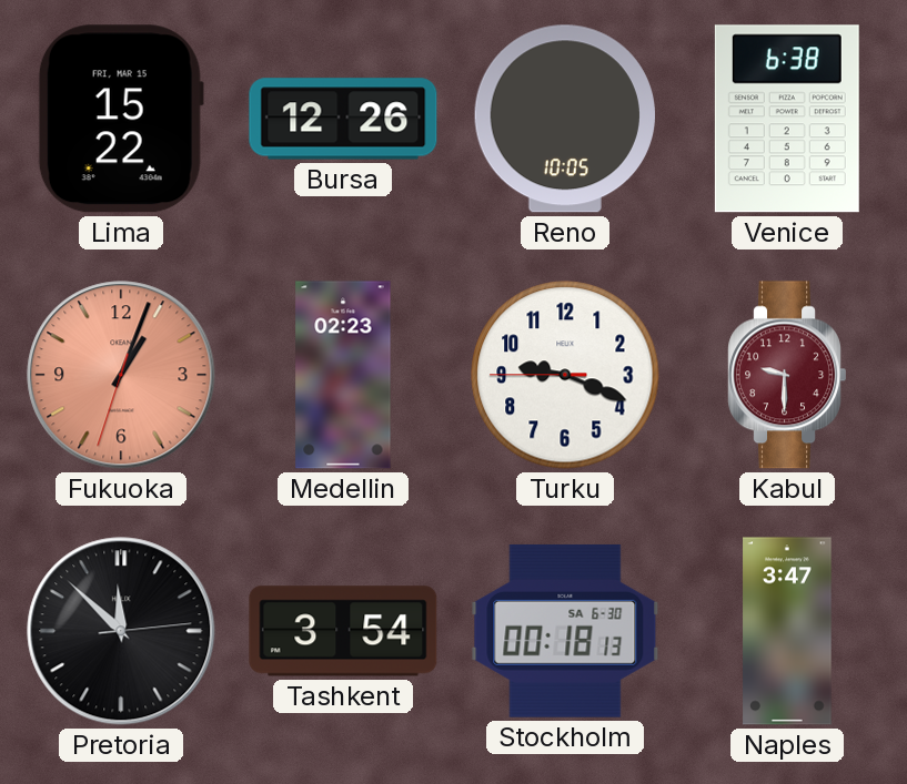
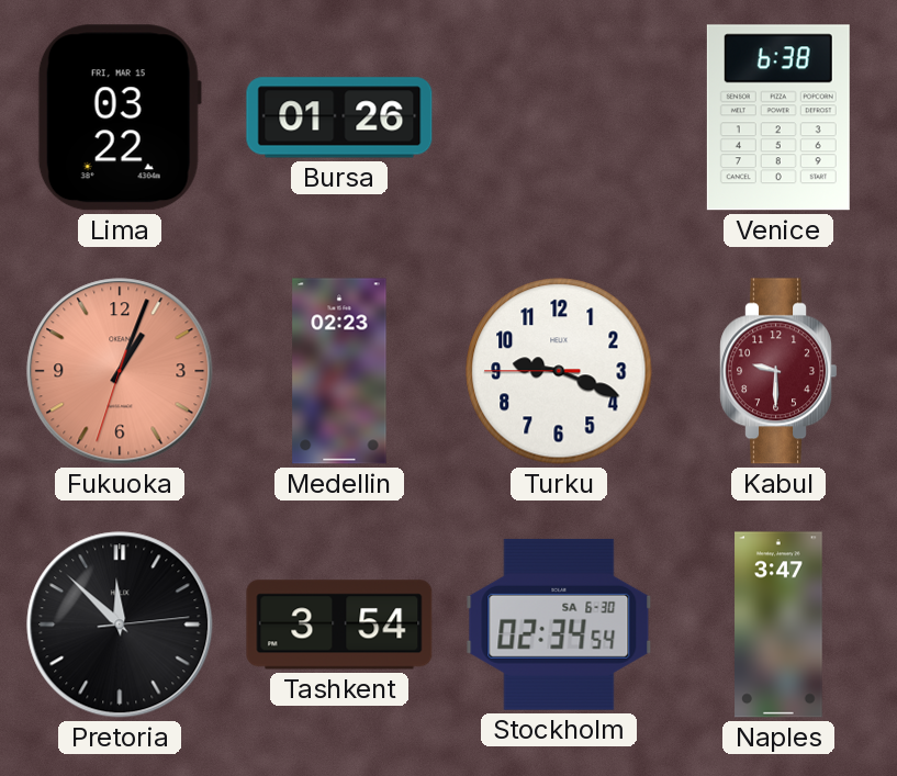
Lima: 15:22 -> 03:22
Bursa: 12:26 -> 01:26
Reno: 10:05 -> none
Stockholm: 00:18 -> 02:34
